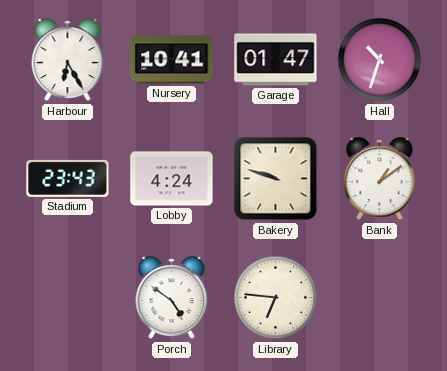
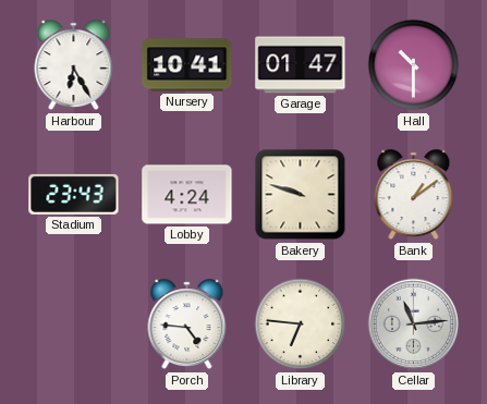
Hall: 10:33 -> 10:30
Porch: 4:51 -> 4:46
Cellar: none -> 11:14
